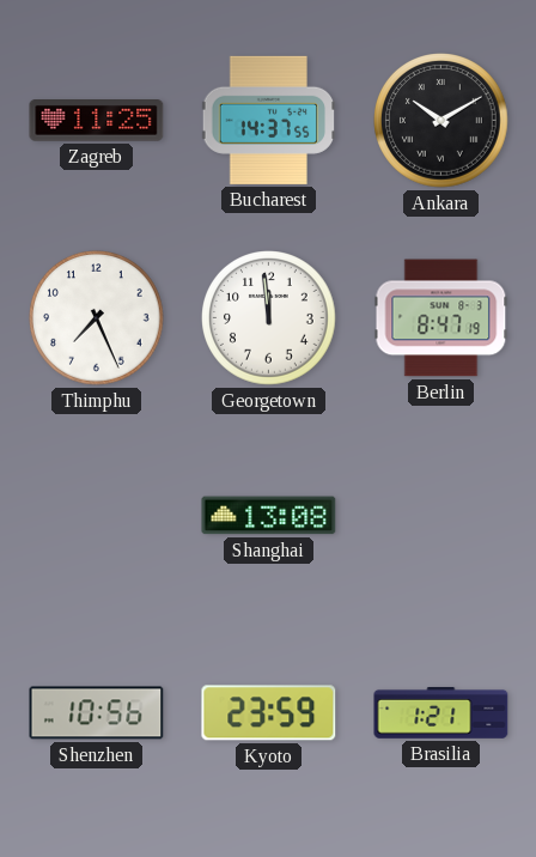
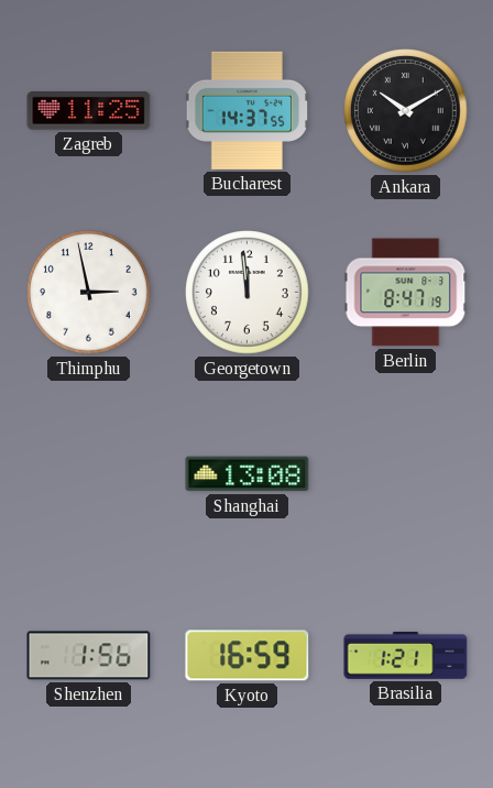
Thimphu: 7:26 -> 2:58
Shenzhen: 10:56 -> 1:56
Kyoto: 23:59 -> 16:59
